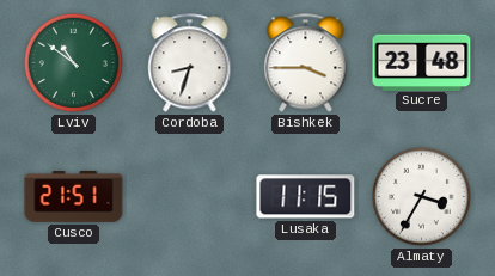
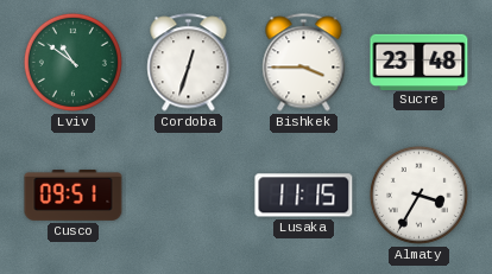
Cordoba: 8:33 -> 12:33
Cusco: 21:51 -> 09:51
